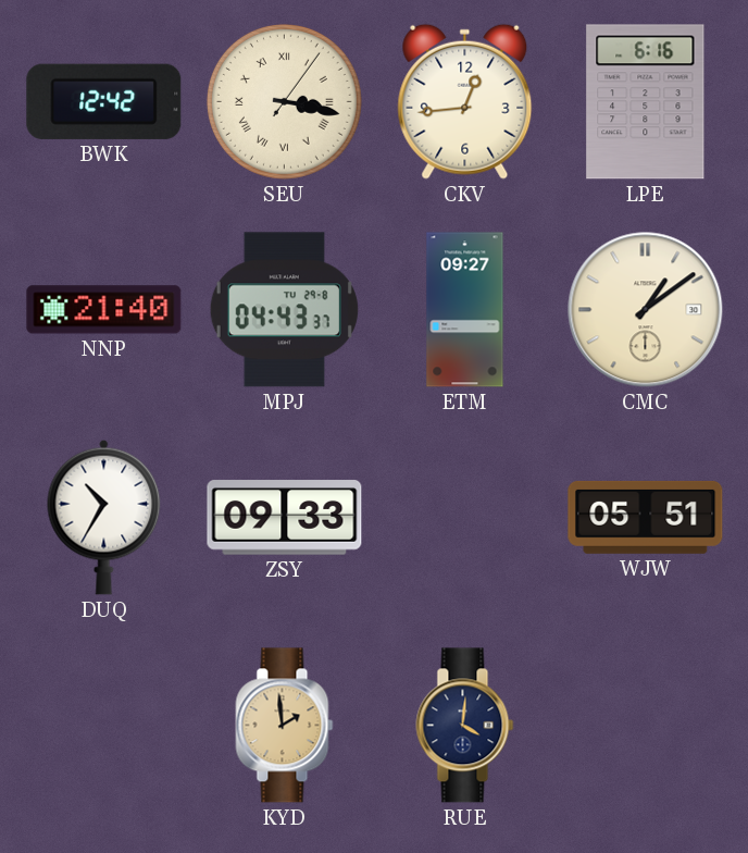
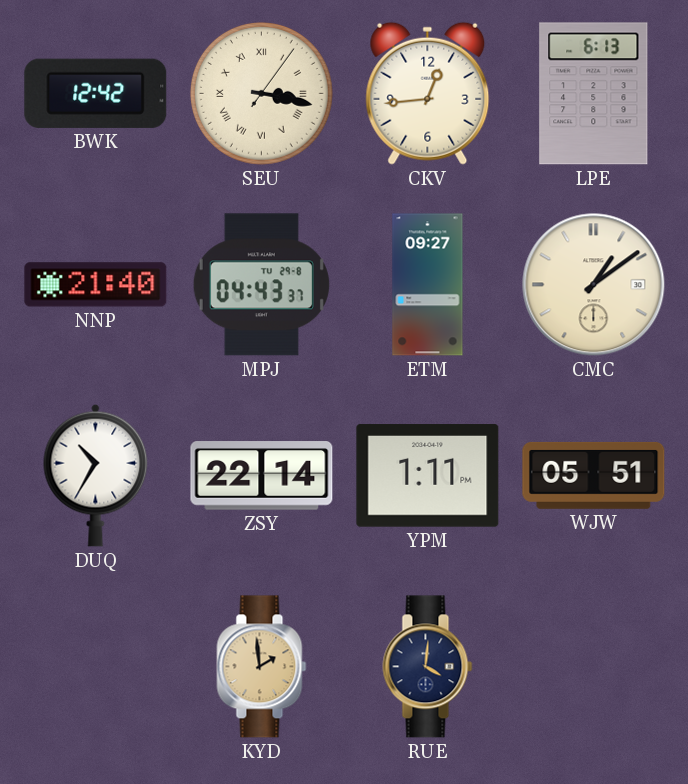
LPE: 6:16 -> 6:13
ZSY: 09:33 -> 22:14
YPM: none -> 1:11
